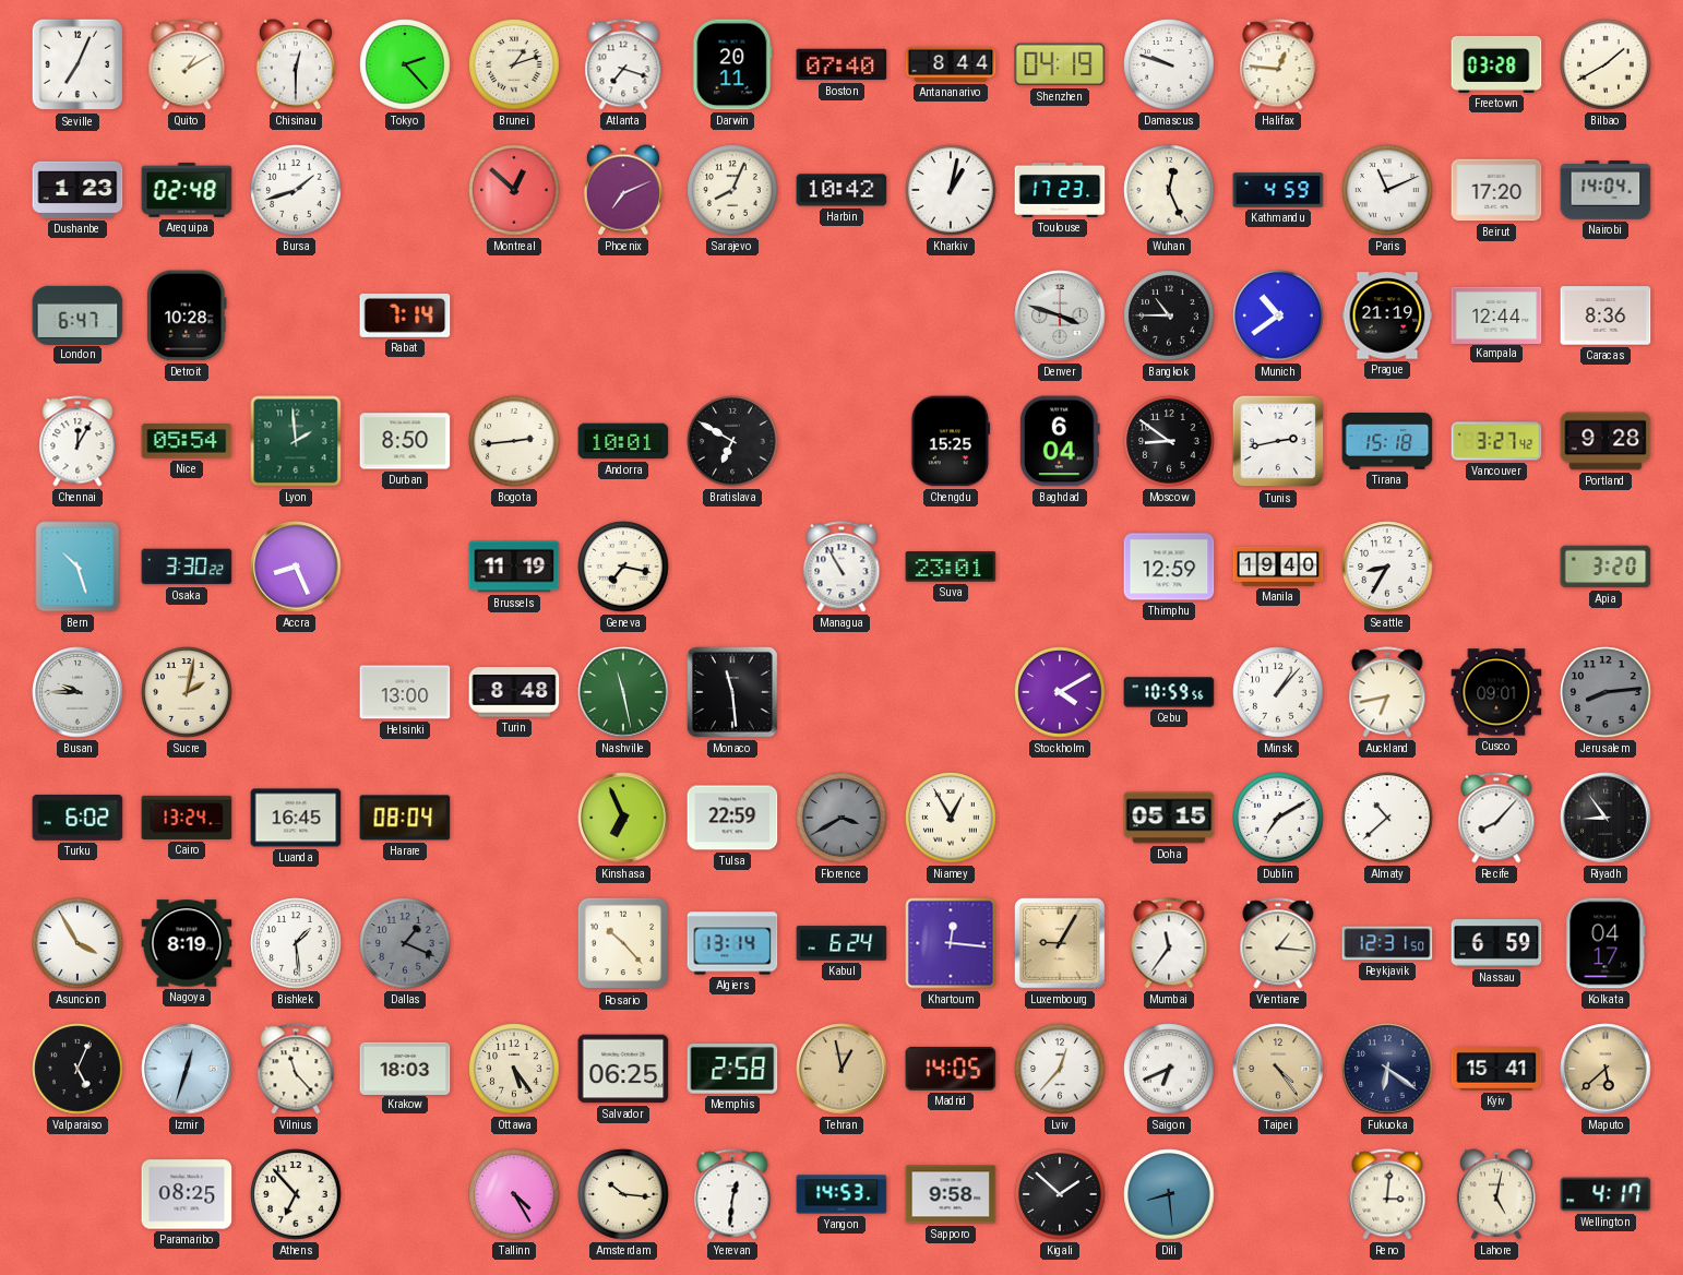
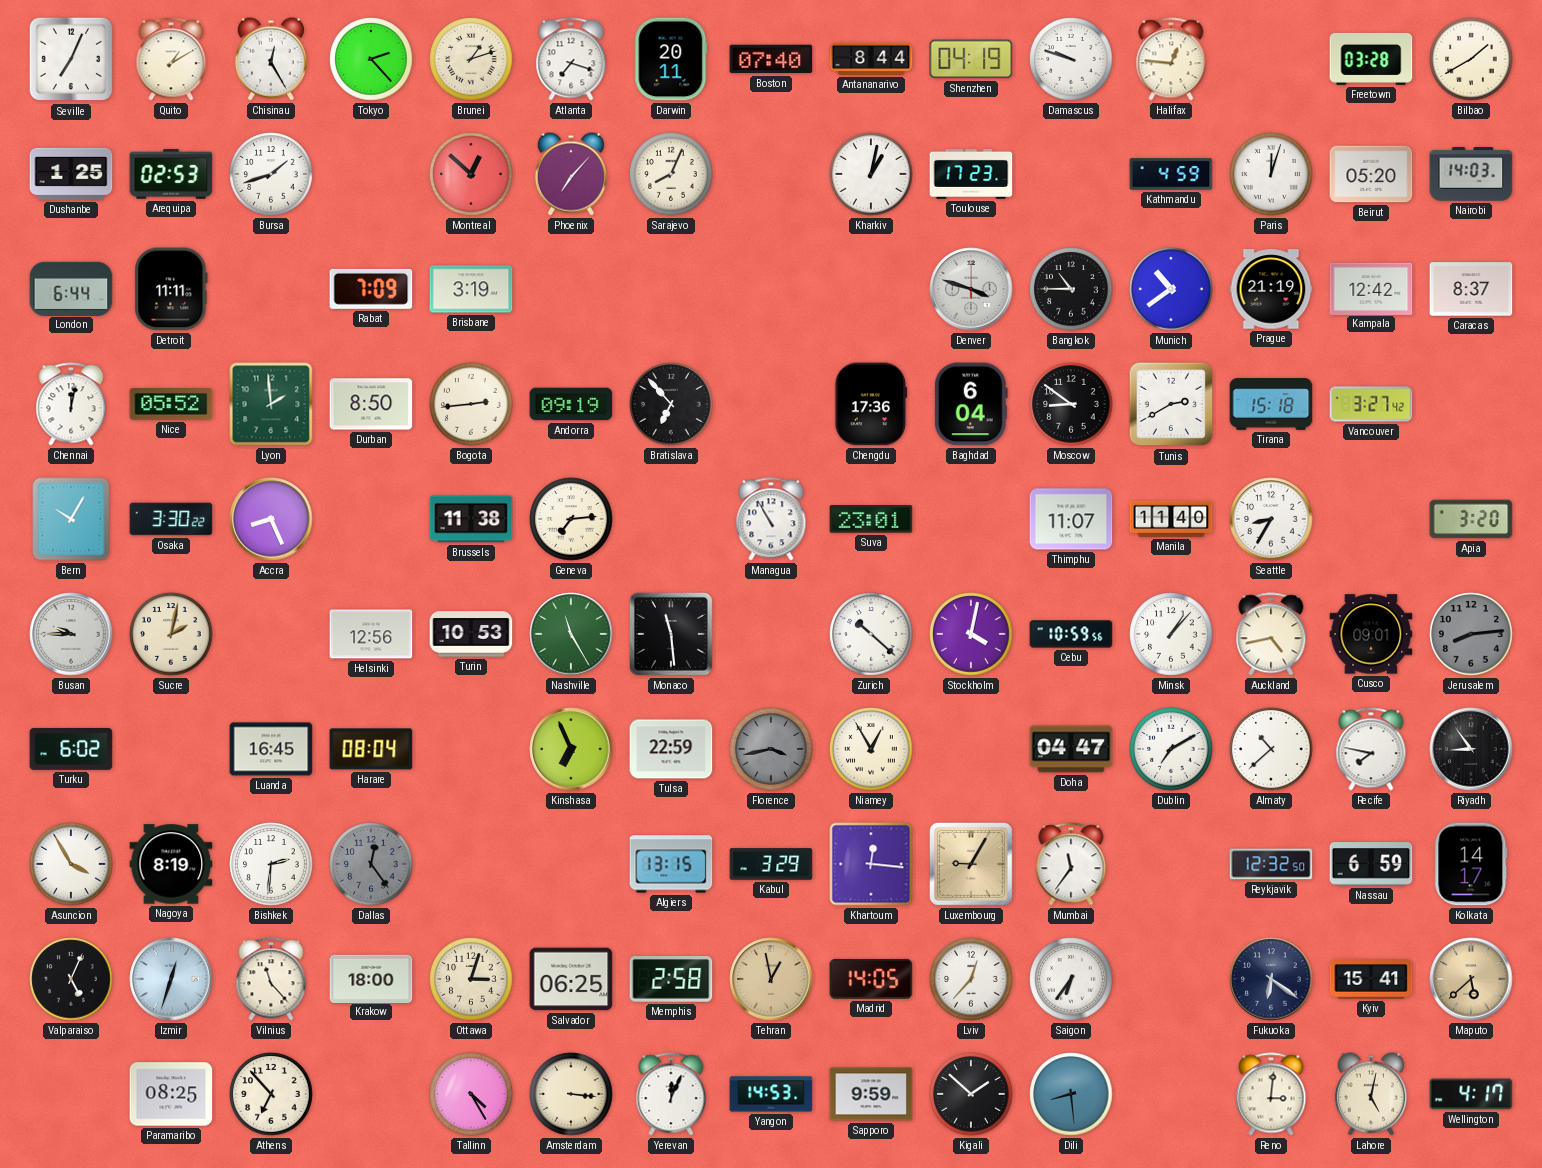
Chisinau: 12:30 -> 12:25
Dushanbe: 1:23 -> 1:25
Arequipa: 02:48 -> 02:53
Phoenix: 7:11 -> 7:07
Harbin: 10:42 -> none
Wuhan: 12:26 -> none
Paris: 11:11 -> 12:03
Beirut: 17:20 -> 05:20
Nairobi: 14:04 -> 14:03
London: 6:47 -> 6:44
Detroit: 10:28 -> 11:11
Rabat: 7:14 -> 7:09
Brisbane: none -> 3:19
Kampala: 12:44 -> 12:42
Caracas: 8:36 -> 8:37
Chennai: 12:05 -> 12:02
Nice: 05:54 -> 05:52
Andorra: 10:01 -> 09:19
Bratislava: 6:50 -> 6:53
Chengdu: 15:25 -> 17:36
Tunis: 2:43 -> 2:40
Portland: 9:28 -> none
Bern: 10:27 -> 10:05
Brussels: 11:19 -> 11:38
Geneva: 7:17 -> 7:14
Thimphu: 12:59 -> 11:07
Manila: 19:40 -> 11:40
Helsinki: 13:00 -> 12:56
Turin: 8:48 -> 10:53
Nashville: 11:28 -> 11:25
Zurich: none -> 10:22
Stockholm: 4:10 -> 4:02
Auckland: 6:43 -> 4:43
Cairo: 13:24 -> none
Florence: 3:40 -> 3:43
Doha: 05:15 -> 04:47
Recife: 8:07 -> 7:47
Bishkek: 1:29 -> 2:31
Dallas: 1:19 -> 12:24
Rosario: 10:23 -> none
Algiers: 13:14 -> 13:15
Kabul: 6:24 -> 3:29
Vientiane: 1:16 -> none
Reykjavik: 12:31 -> 12:32
Kolkata: 04:17 -> 14:17
Krakow: 18:03 -> 18:00
Ottawa: 5:24 -> 3:03
Saigon: 6:41 -> 6:36
Taipei: 4:24 -> none
Amsterdam: 10:16 -> 3:16
Yerevan: 12:31 -> 12:04
Sapporo: 9:58 -> 9:59
